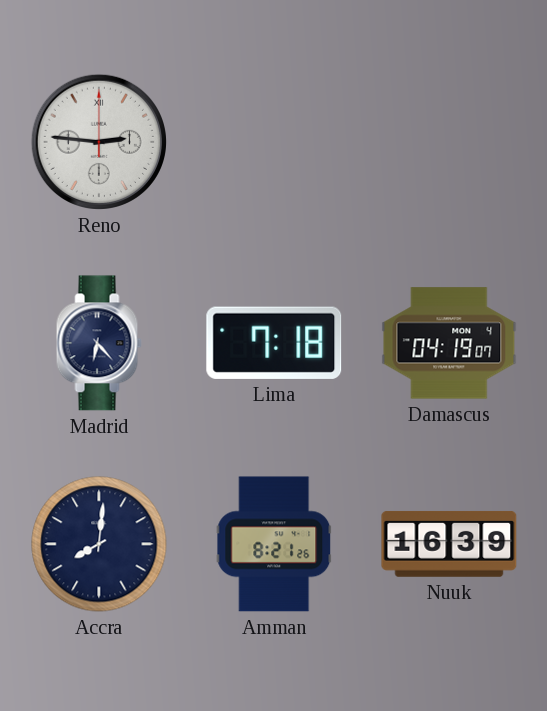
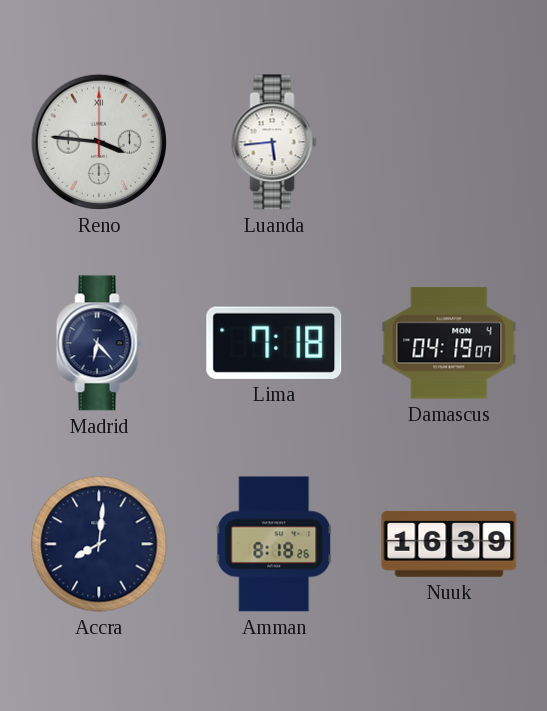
Reno: 2:46 -> 3:46
Luanda: none -> 5:44
Amman: 8:21 -> 8:18
